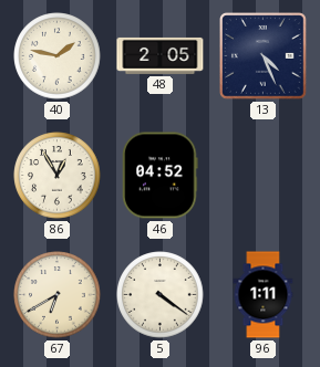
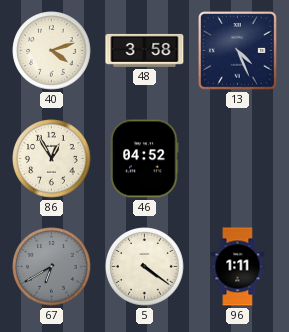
40: 1:47 -> 4:12
48: 2:05 -> 3:58
67 dial: cream -> grey
